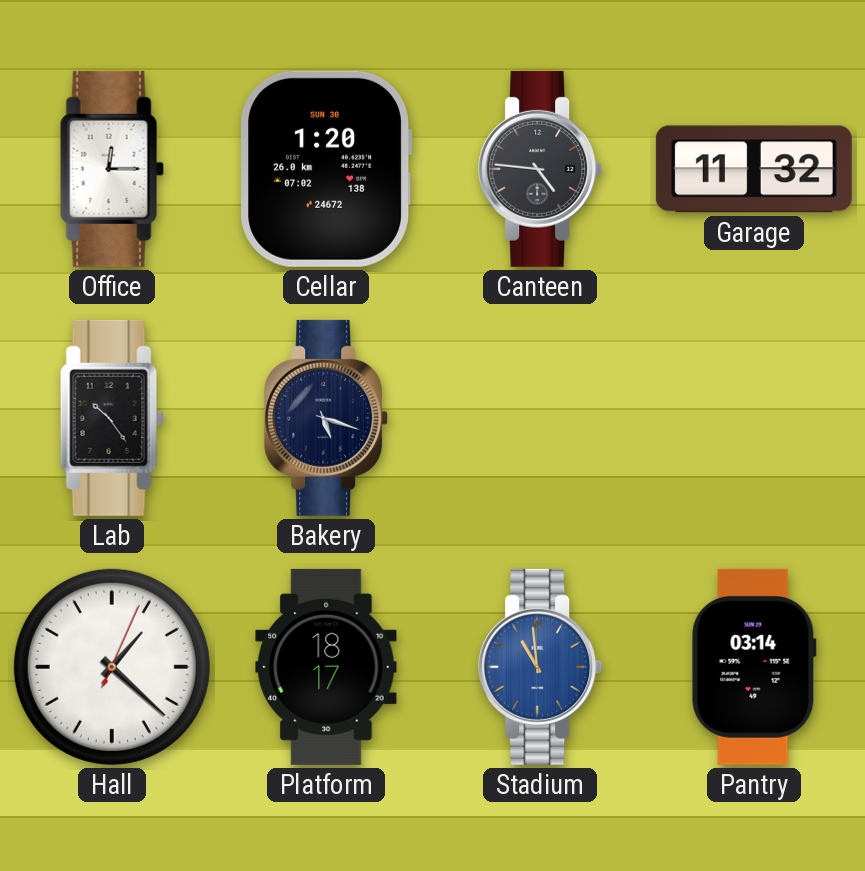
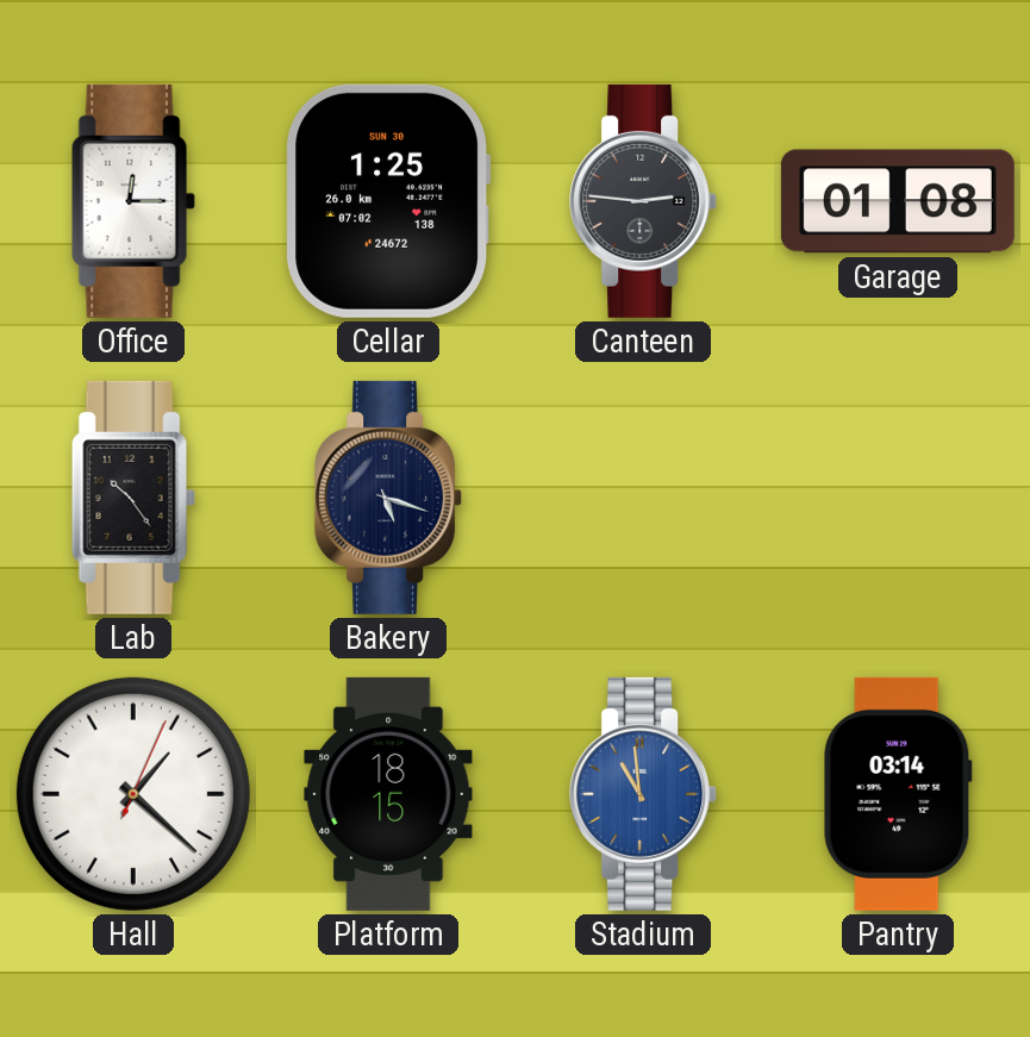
Cellar: 1:20 -> 1:25
Canteen: 4:46 -> 2:46
Garage: 11:32 -> 01:08
Platform: 18:17 -> 18:15
